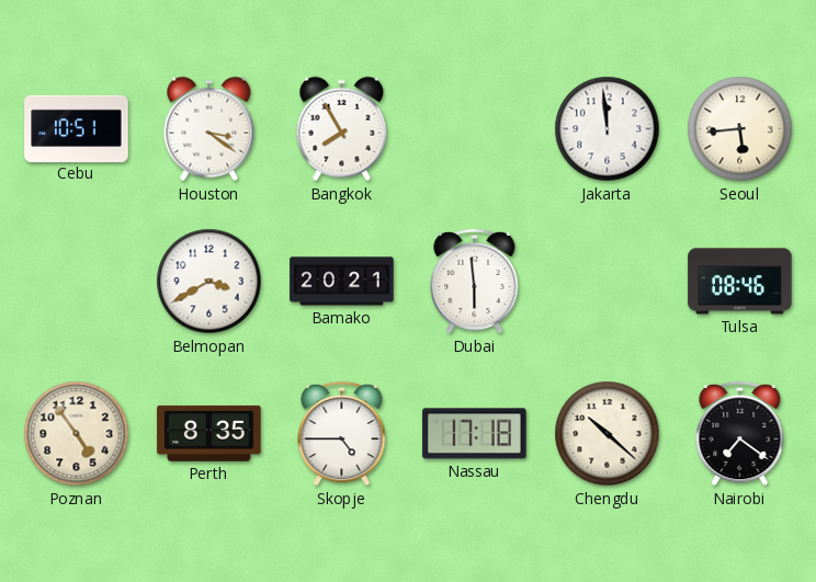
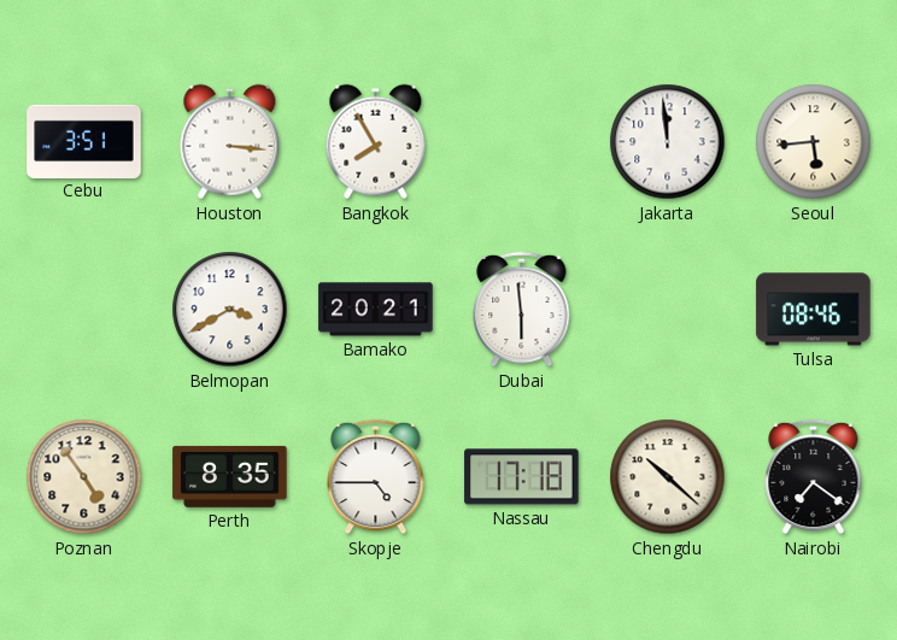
Cebu: 10:51 -> 3:51
Houston: 3:21 -> 3:16
